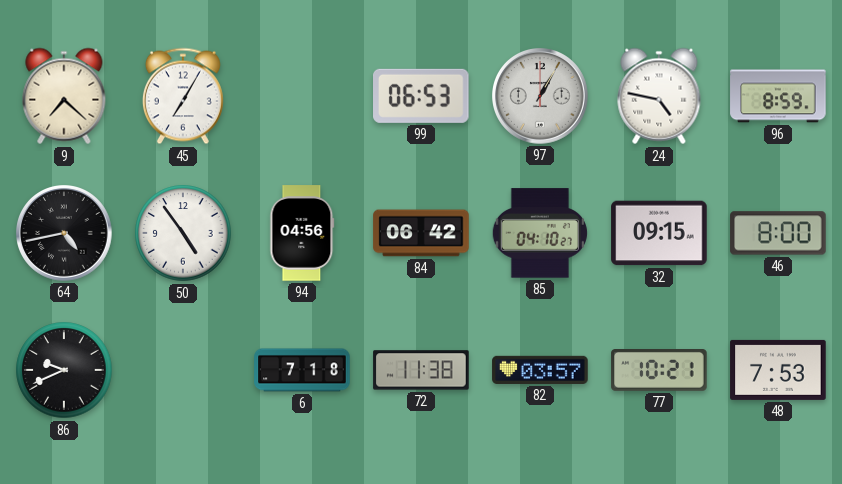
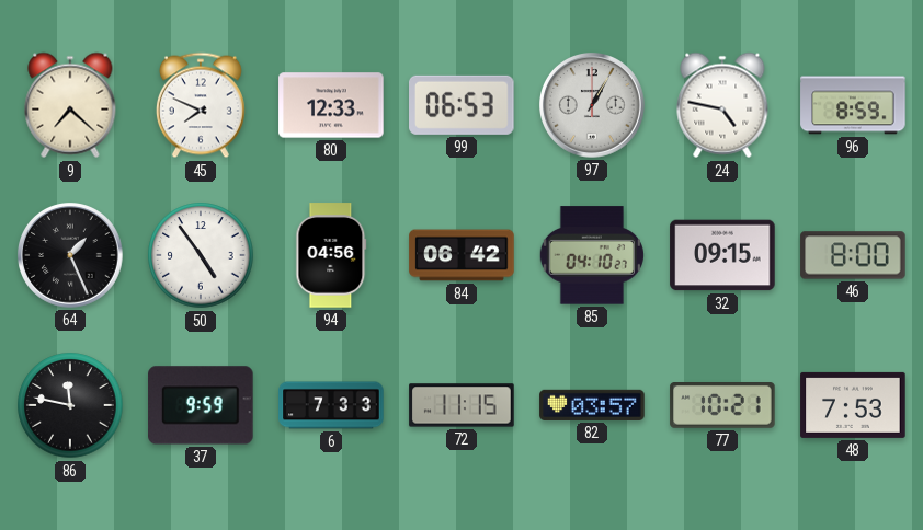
45: 7:05 -> 7:49
80: none -> 12:33
64: 4:43 -> 1:26
86: 9:41 -> 11:47
37: none -> 9:59
6: 7:18 -> 7:33
72: 11:38 -> 11:15
